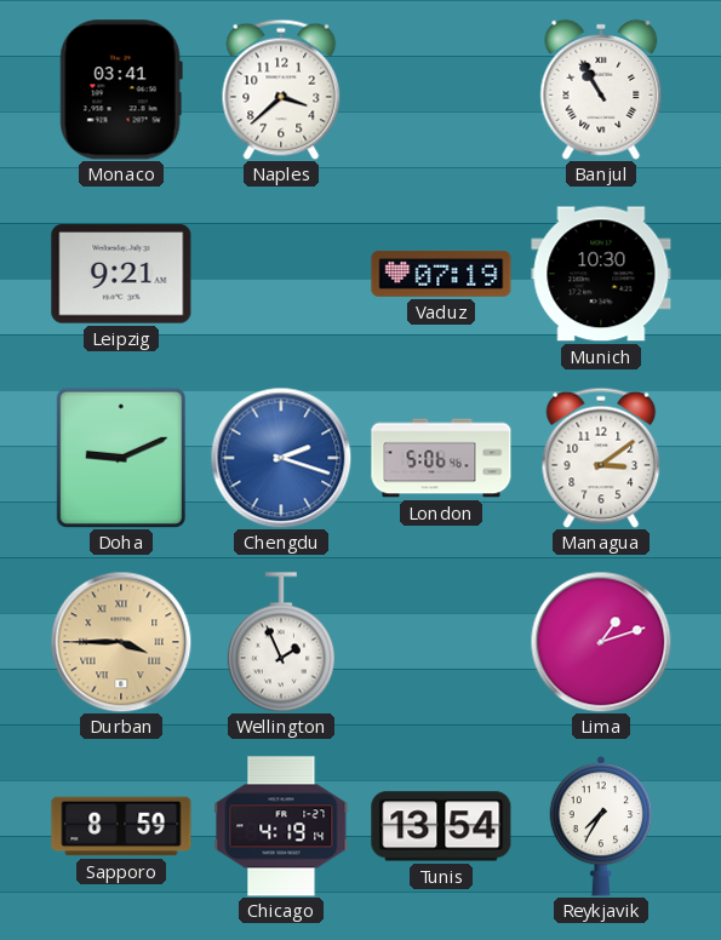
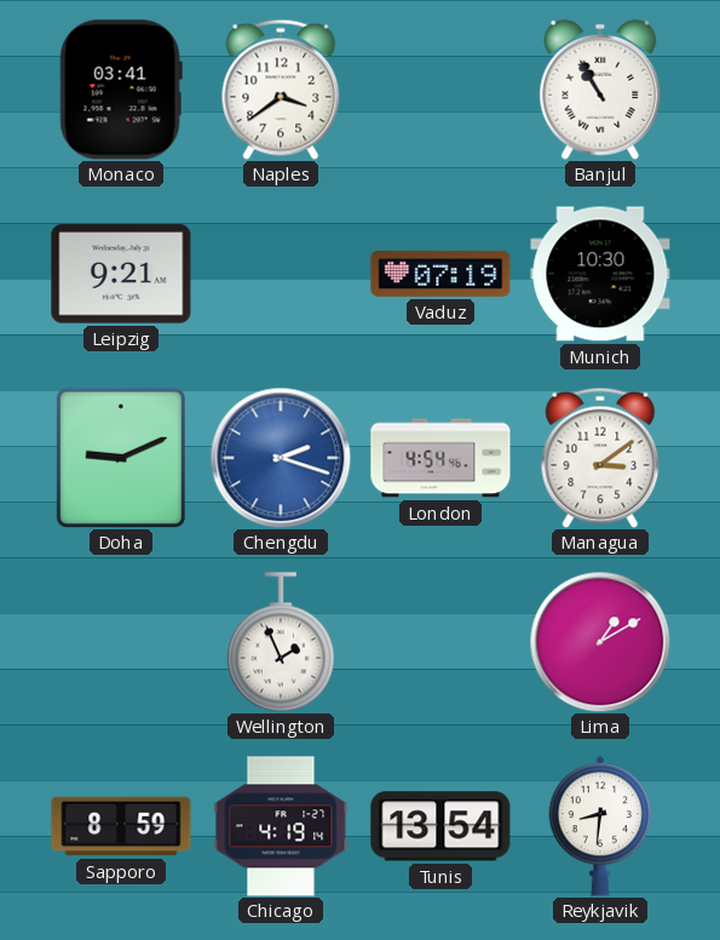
Naples: 3:38 -> 3:39
London: 5:06 -> 4:54
Durban: 3:45 -> none
Lima: 1:12 -> 1:10
Reykjavik: 7:35 -> 8:31
